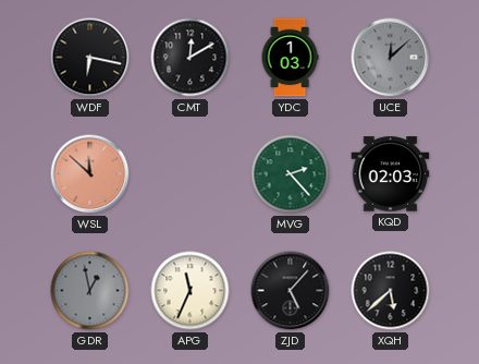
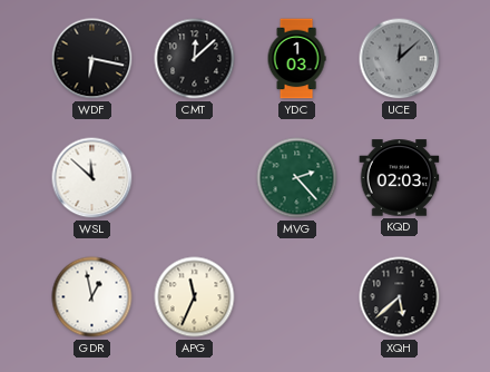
CMT: 12:10 -> 12:08
WSL dial: salmon -> white
GDR dial: grey -> white
ZJD: 5:07 -> none
